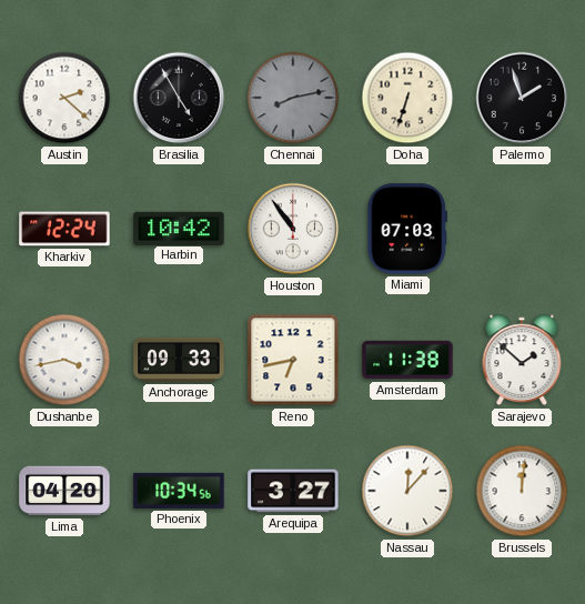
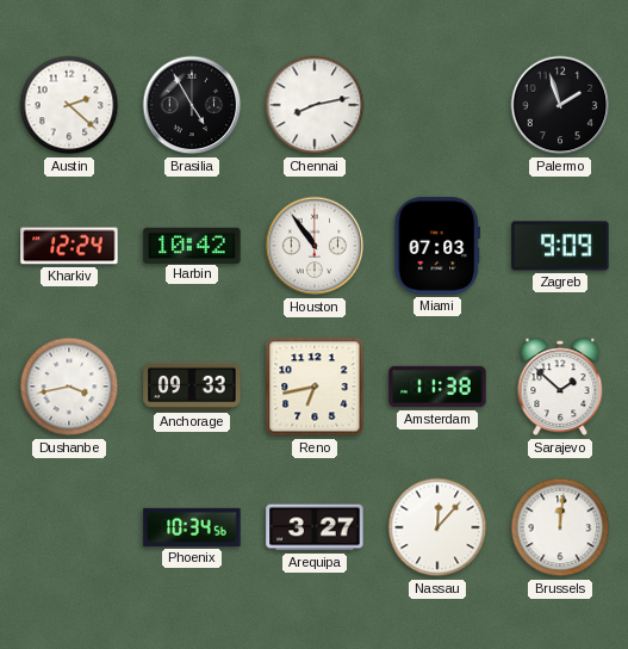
Chennai dial: grey -> white
Doha: 6:33 -> none
Zagreb: none -> 9:09
Lima: 04:20 -> none
